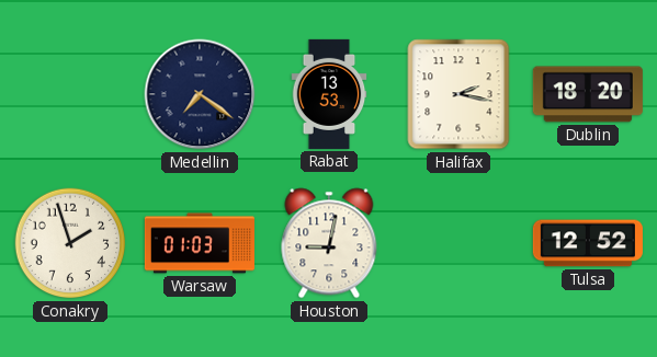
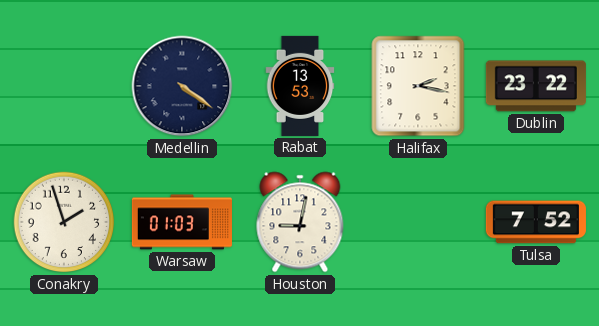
Medellin: 7:21 -> 4:21
Dublin: 18:20 -> 23:22
Tulsa: 12:52 -> 7:52
